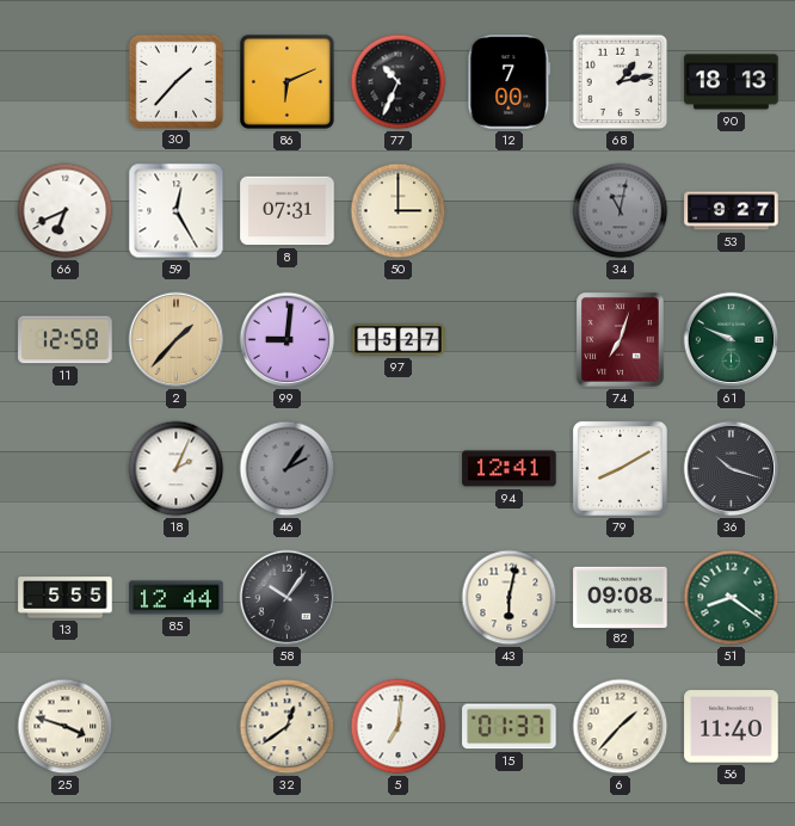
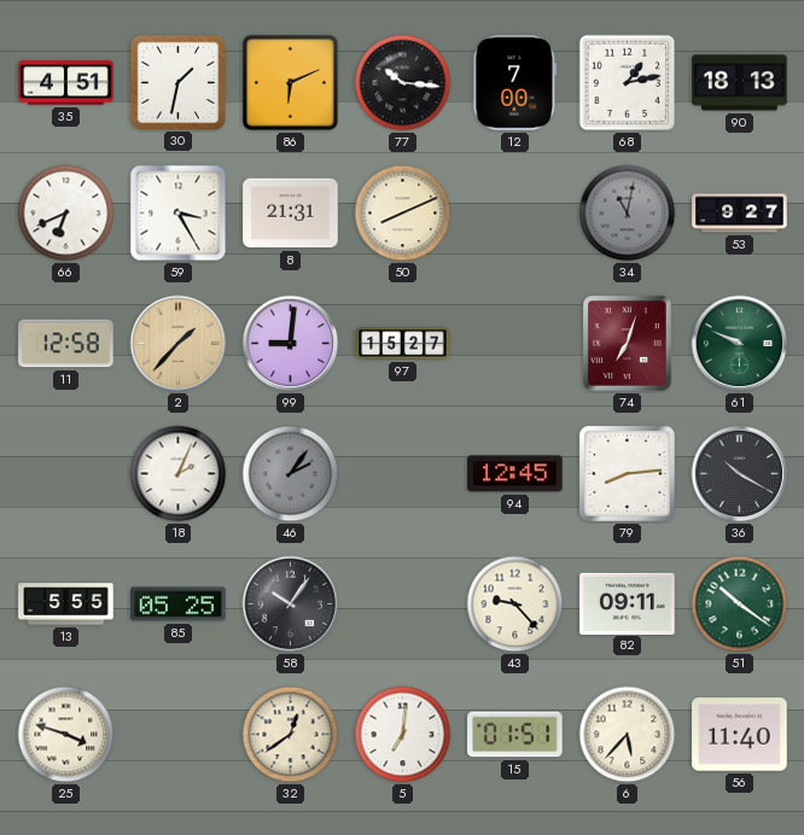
35: none -> 4:51
30: 1:37 -> 1:32
77: 10:34 -> 10:16
59: 12:25 -> 3:25
8: 07:31 -> 21:31
50: 3:00 -> 8:11
94: 12:41 -> 12:45
79: 8:10 -> 8:14
36: 10:18 -> 10:20
85: 12:44 -> 05:25
43: 6:02 -> 9:23
82: 09:08 -> 09:11
51: 8:21 -> 10:21
15: 01:37 -> 01:51
6: 1:37 -> 5:37
